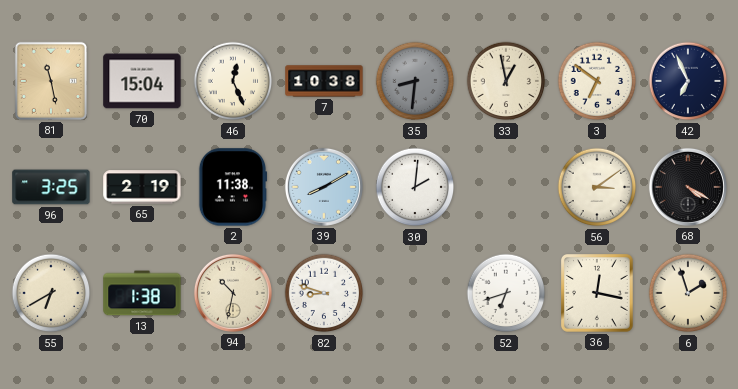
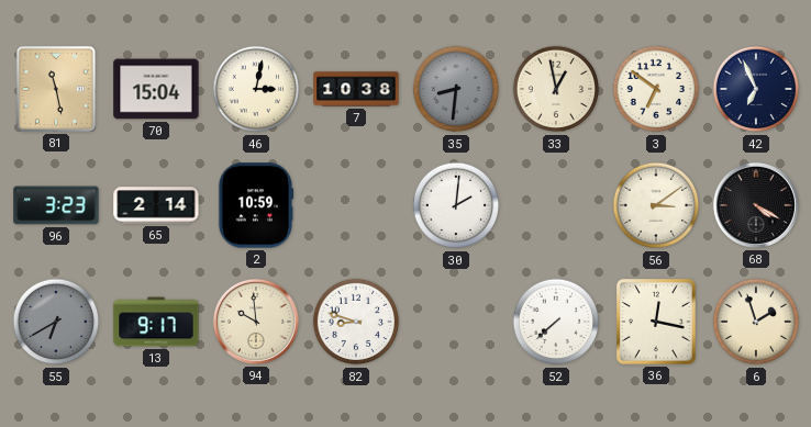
46: 12:26 -> 3:02
96: 3:25 -> 3:23
65: 2:19 -> 2:14
2: 11:38 -> 10:59
39: 8:10 -> none
55 dial: cream -> grey
13: 1:38 -> 9:17
94: 10:32 -> 9:59
52: 6:42 -> 7:38
